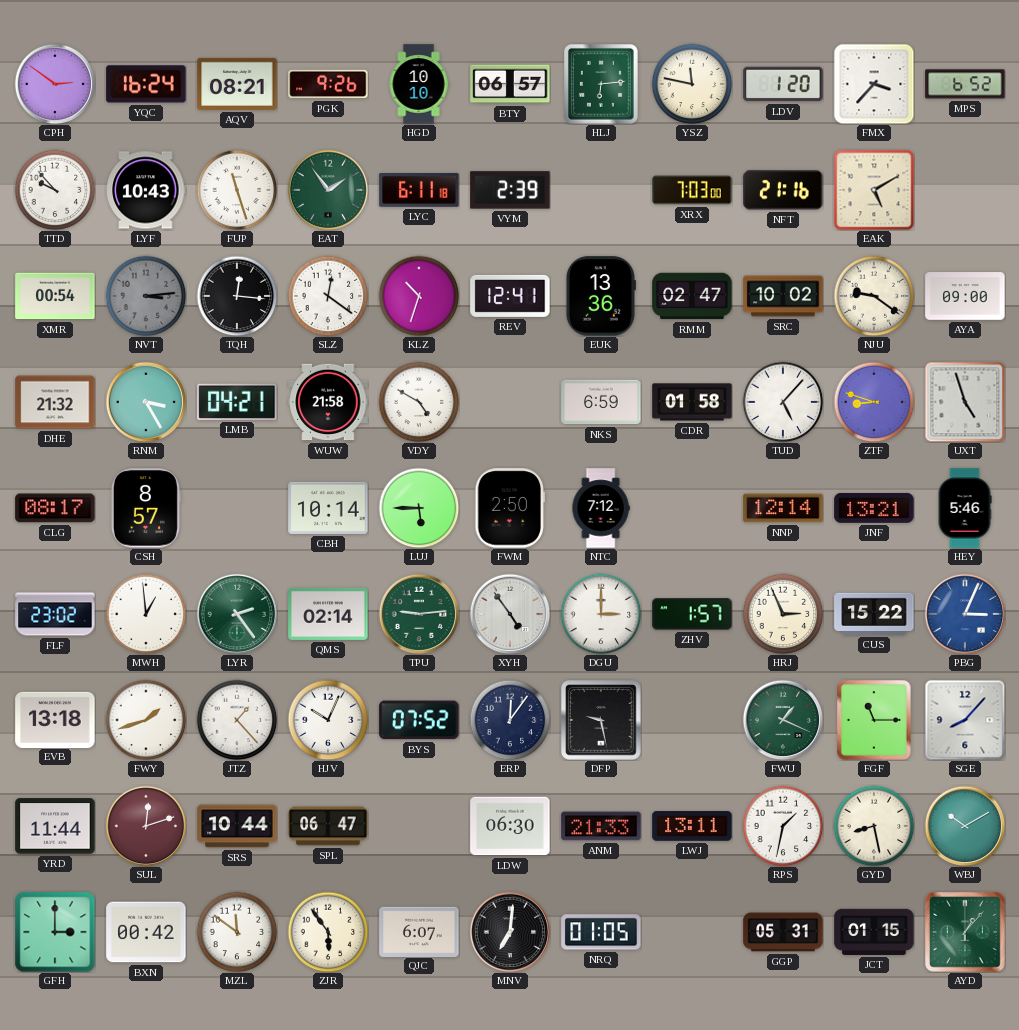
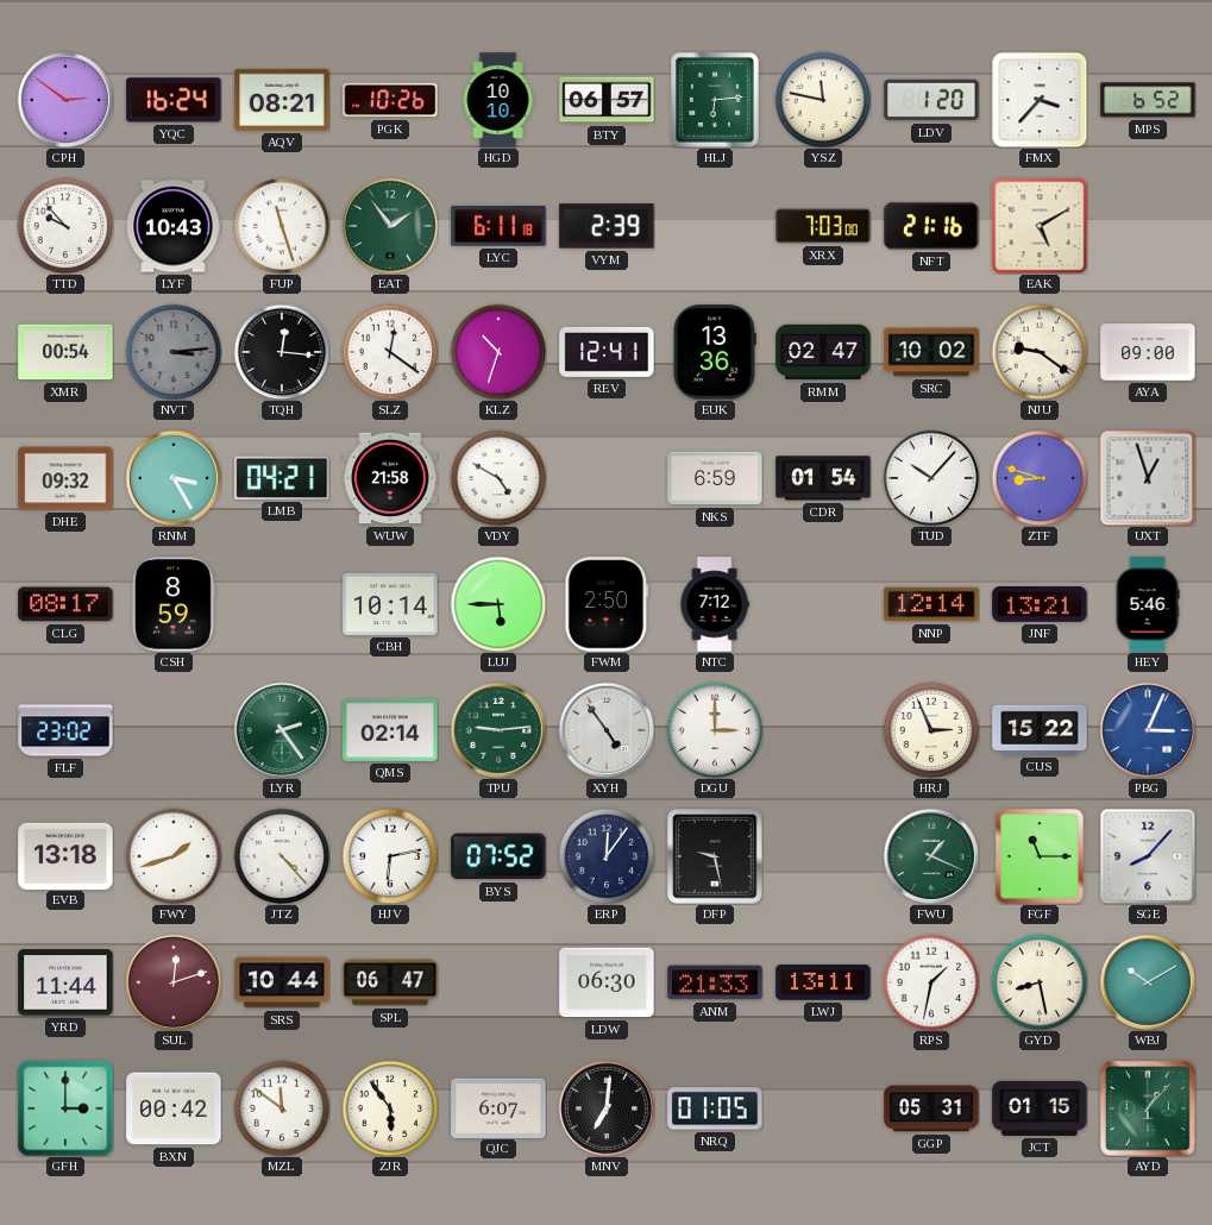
PGK: 9:26 -> 10:26
DHE: 21:32 -> 09:32
CDR: 01:58 -> 01:54
TUD: 5:07 -> 10:07
UXT: 4:57 -> 12:57
CSH: 8:57 -> 8:59
MWH: 12:59 -> none
ZHV: 1:57 -> none
JTZ: 1:23 -> 4:23
HJV: 10:04 -> 6:13
